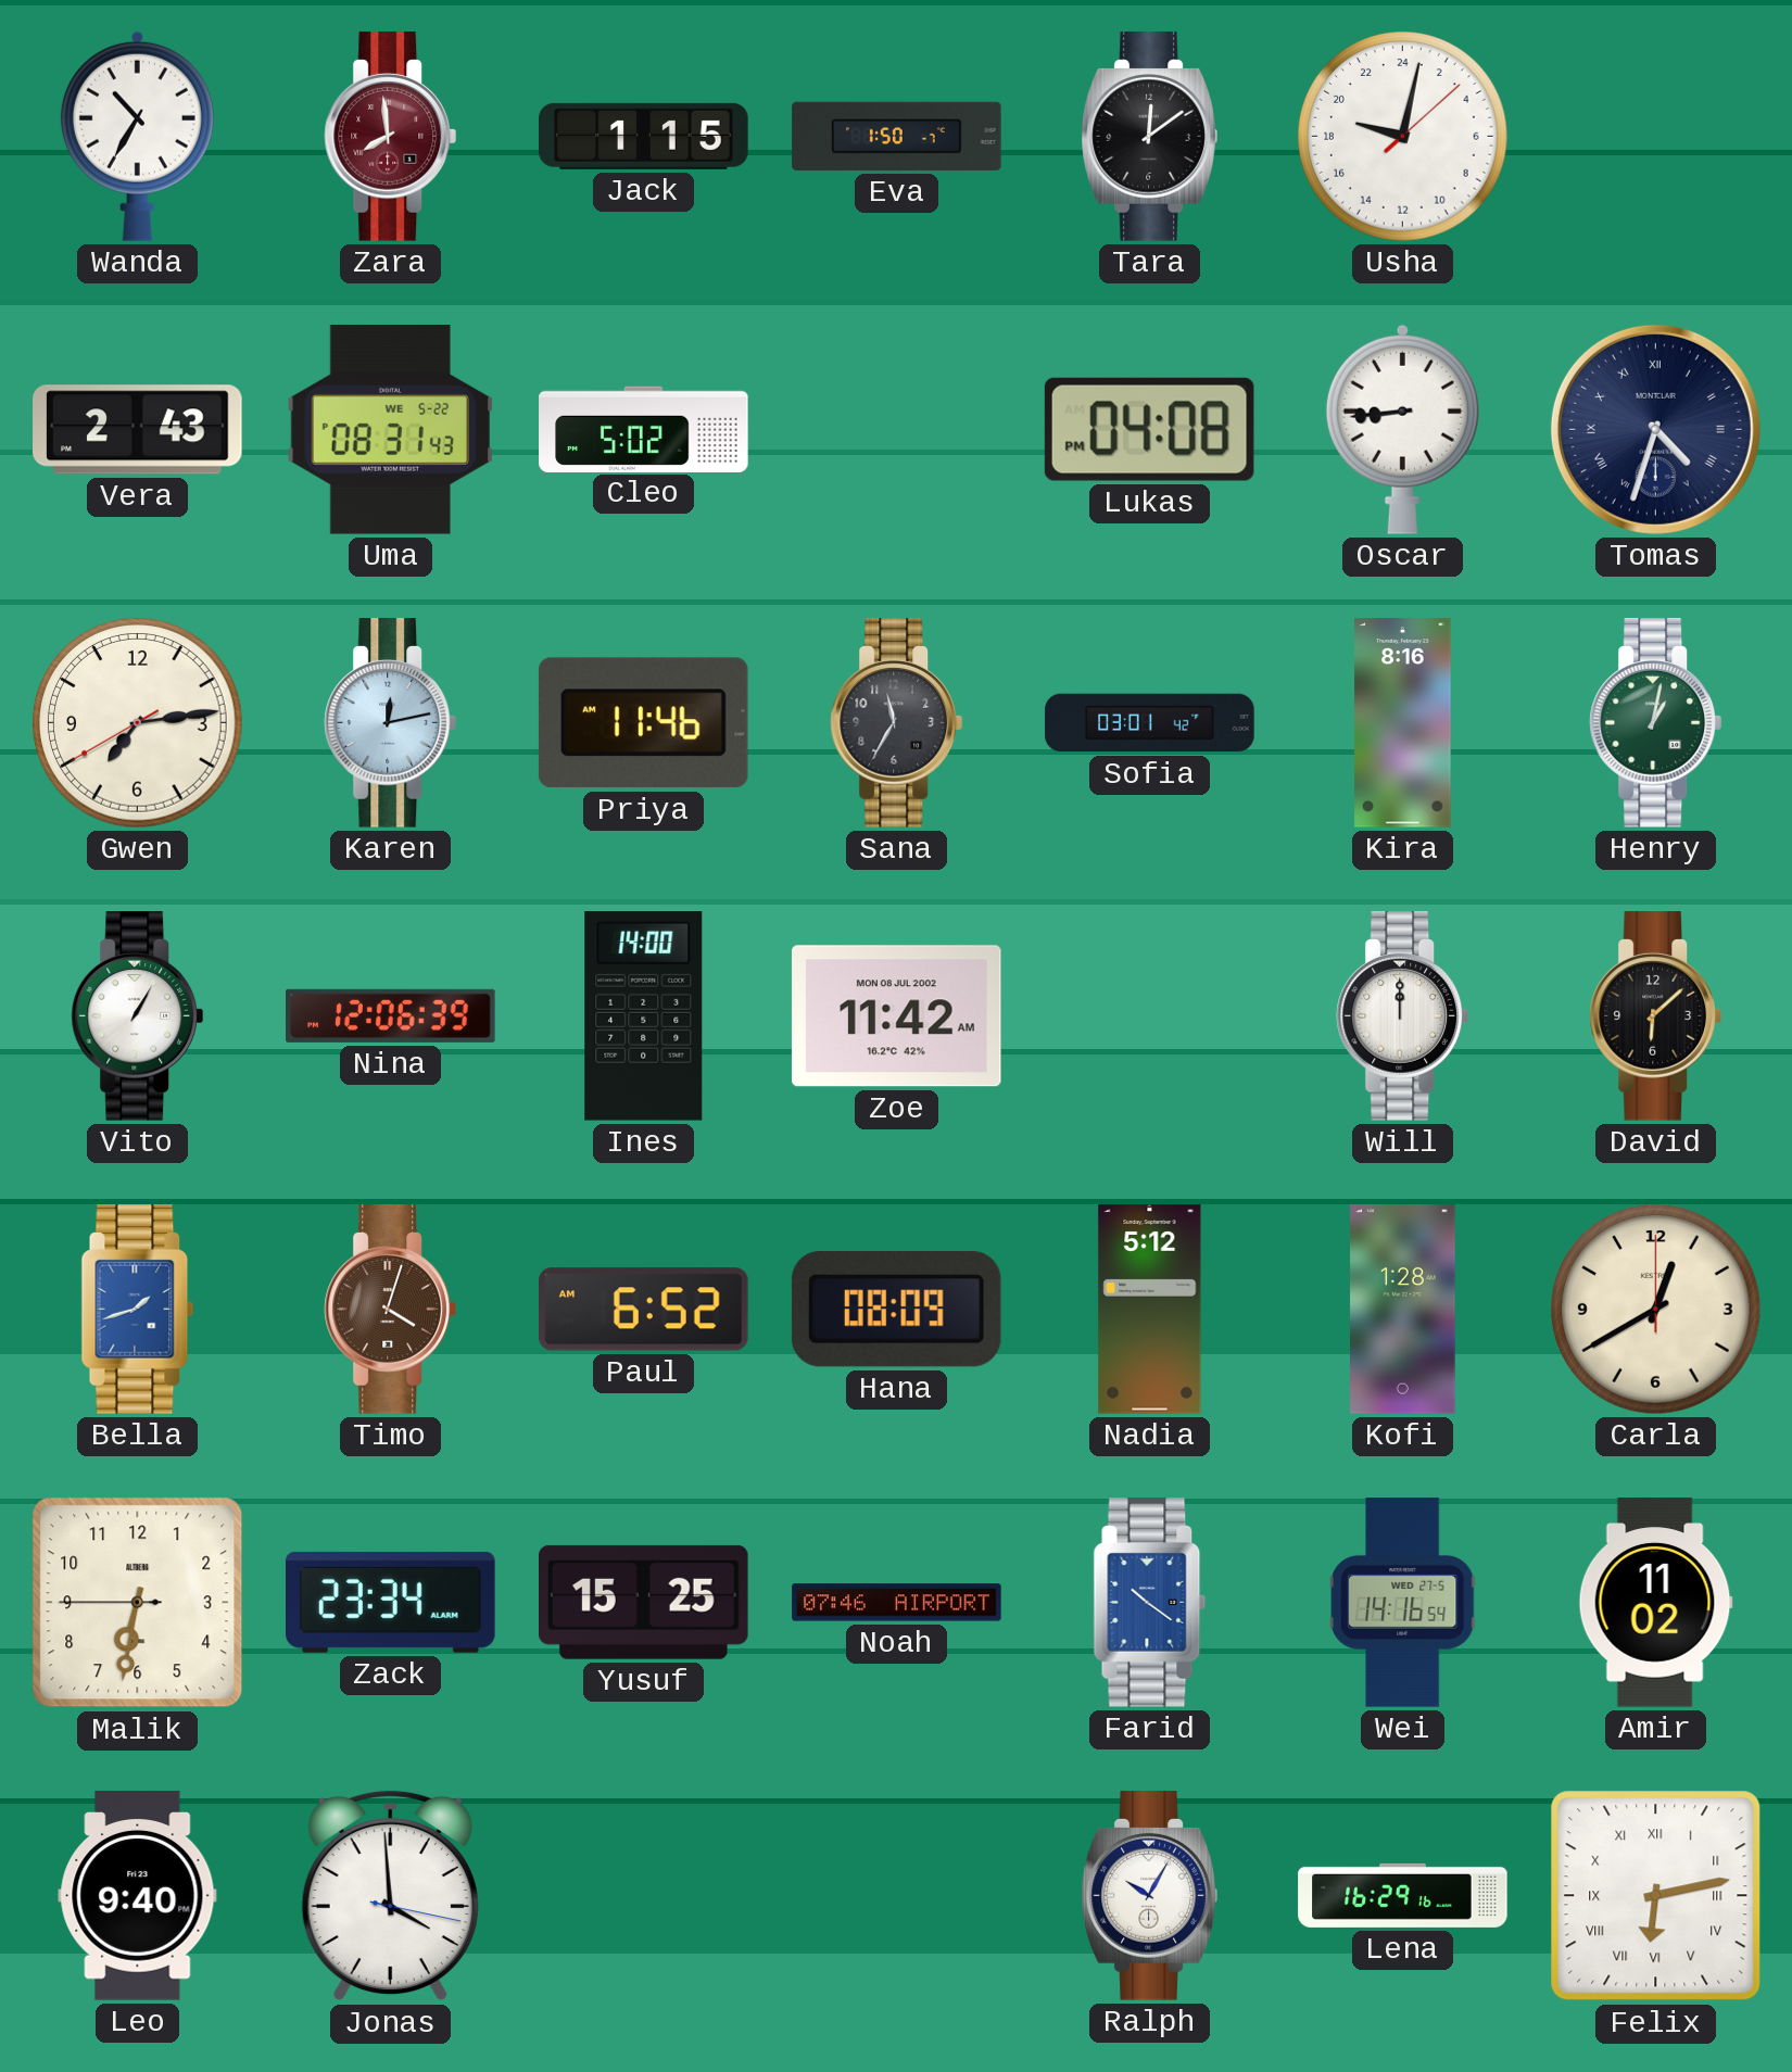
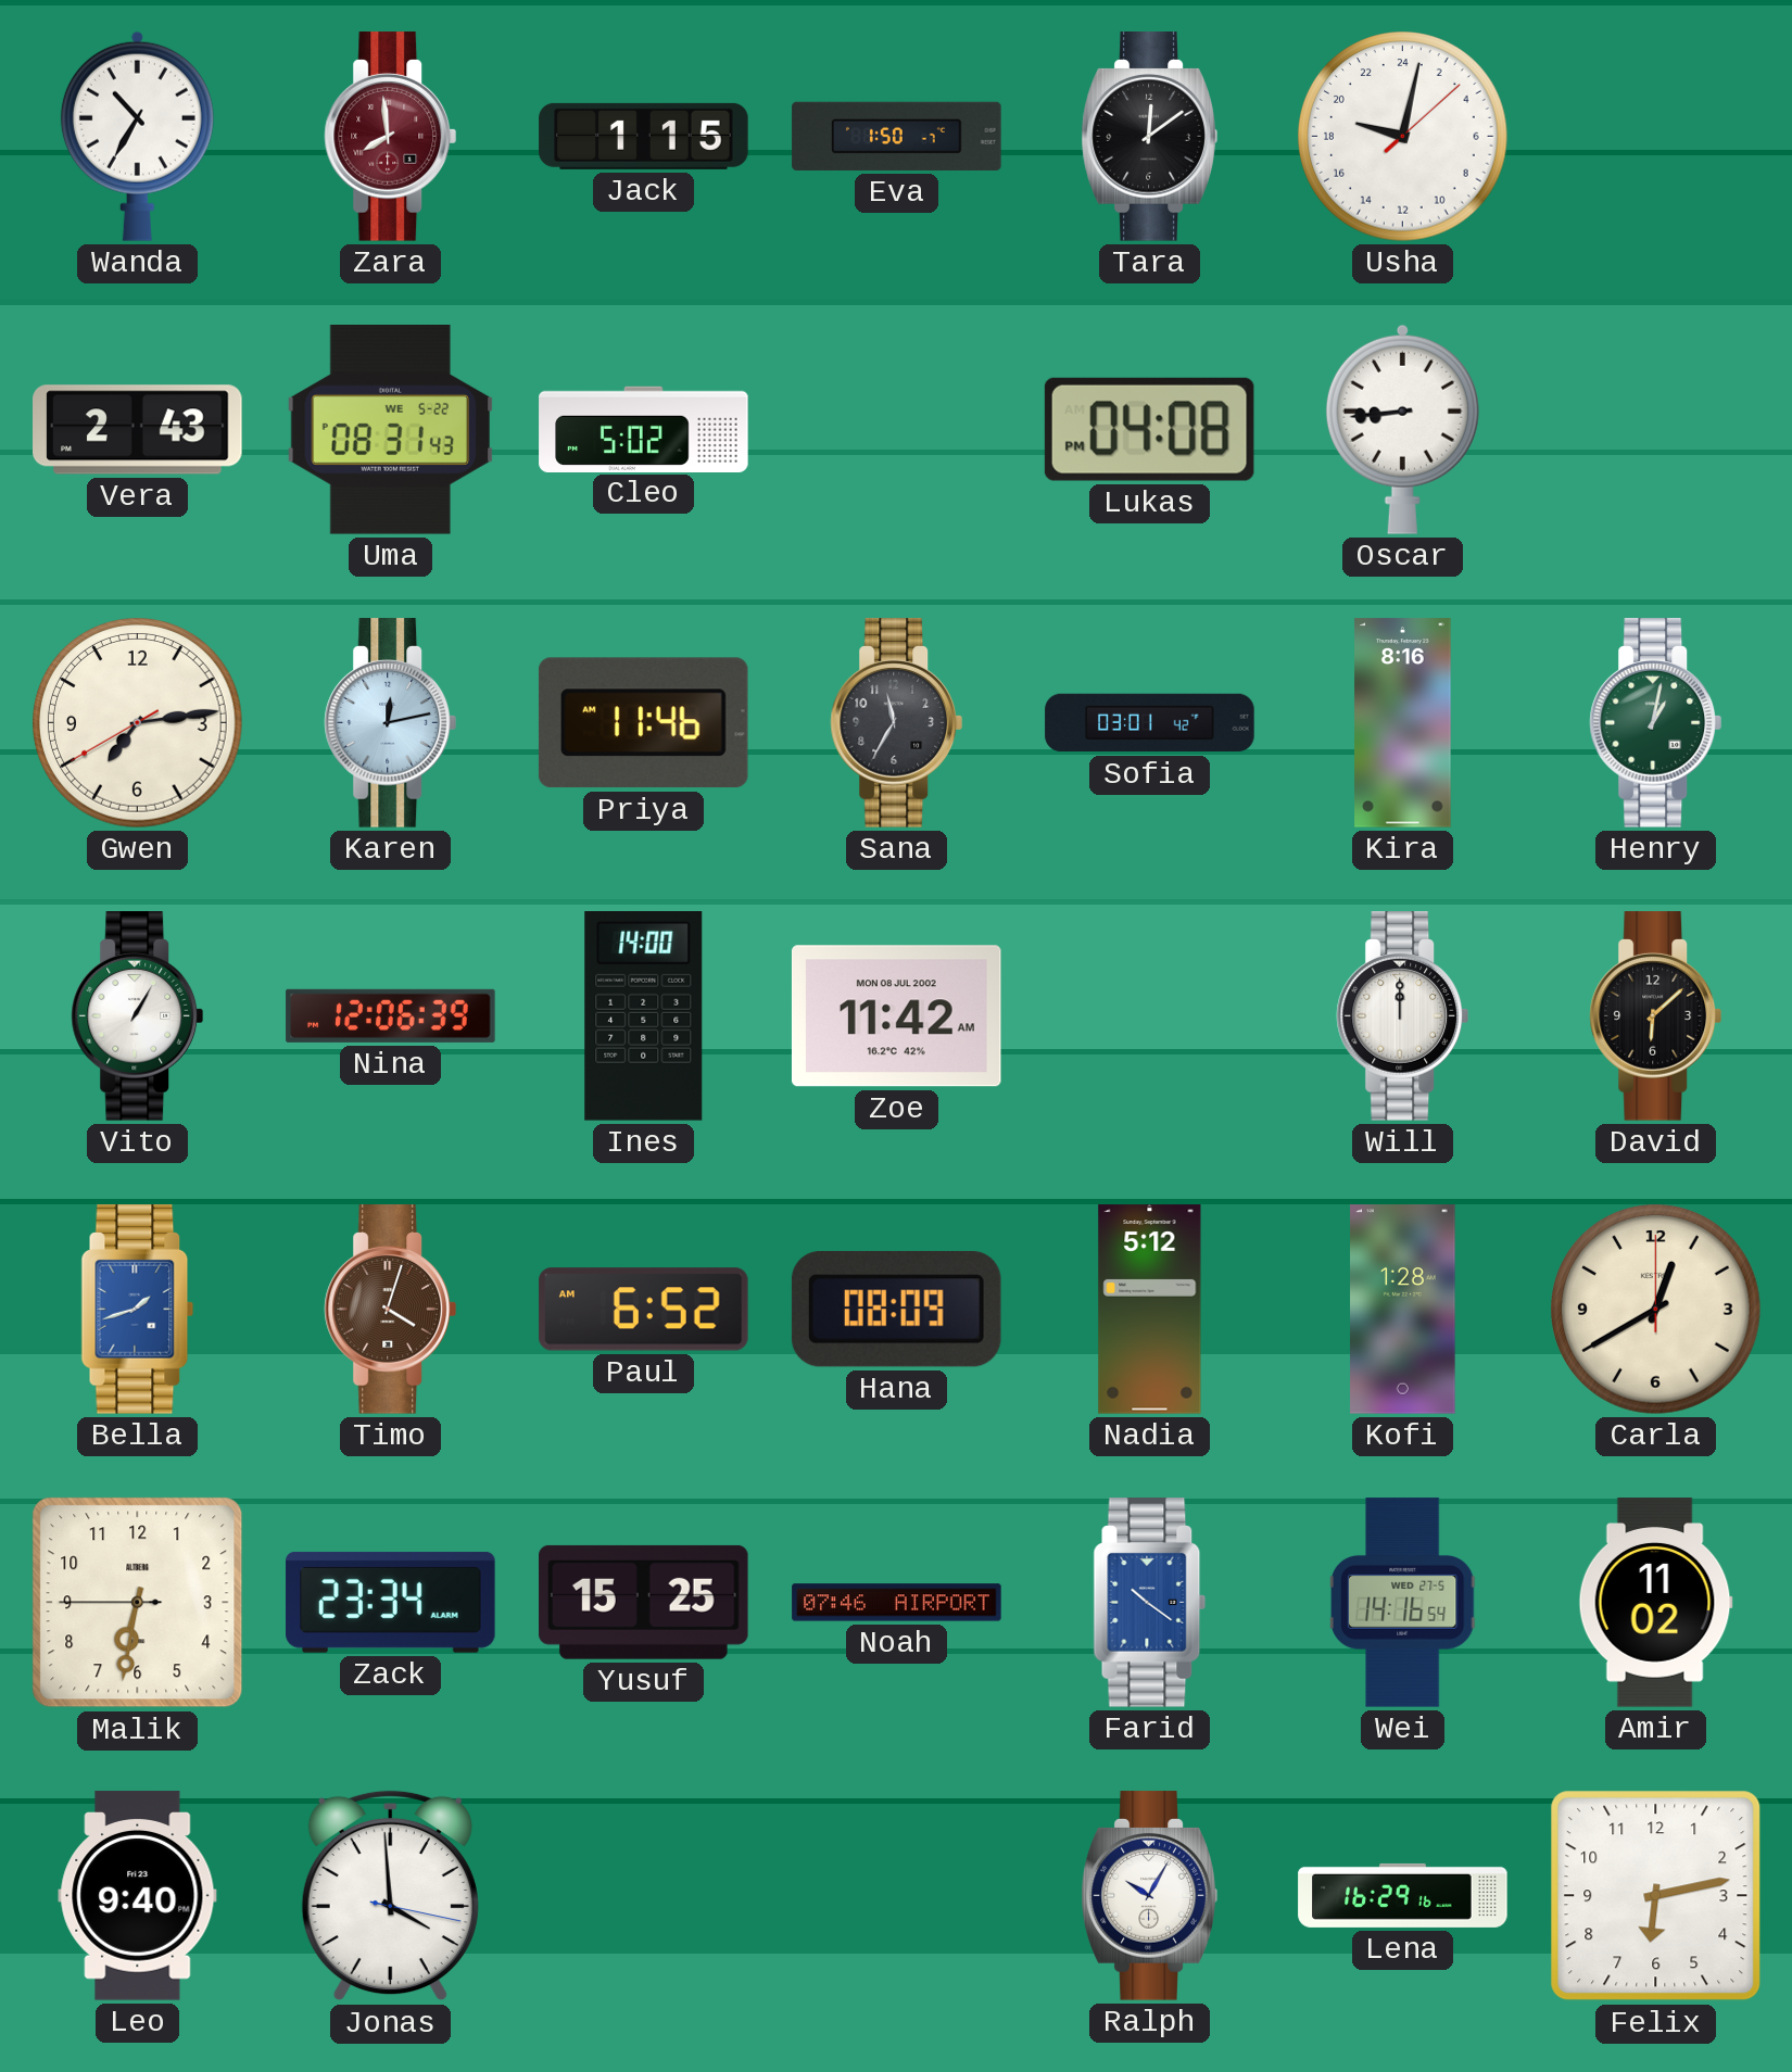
Tomas: 4:33 -> none
Felix numerals: Roman -> Arabic
